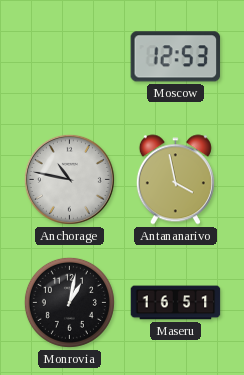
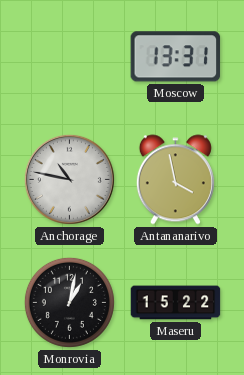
Moscow: 12:53 -> 13:31
Maseru: 16:51 -> 15:22
